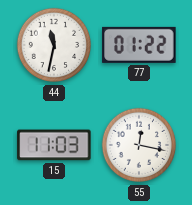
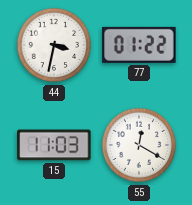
44: 11:32 -> 3:32
55: 12:17 -> 12:20
